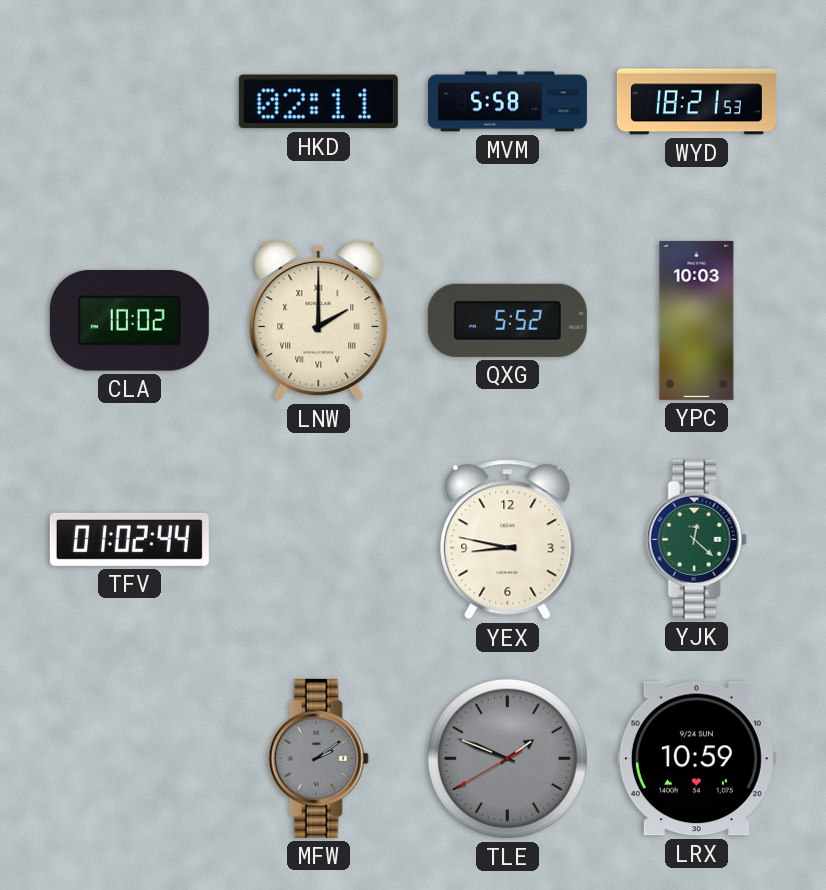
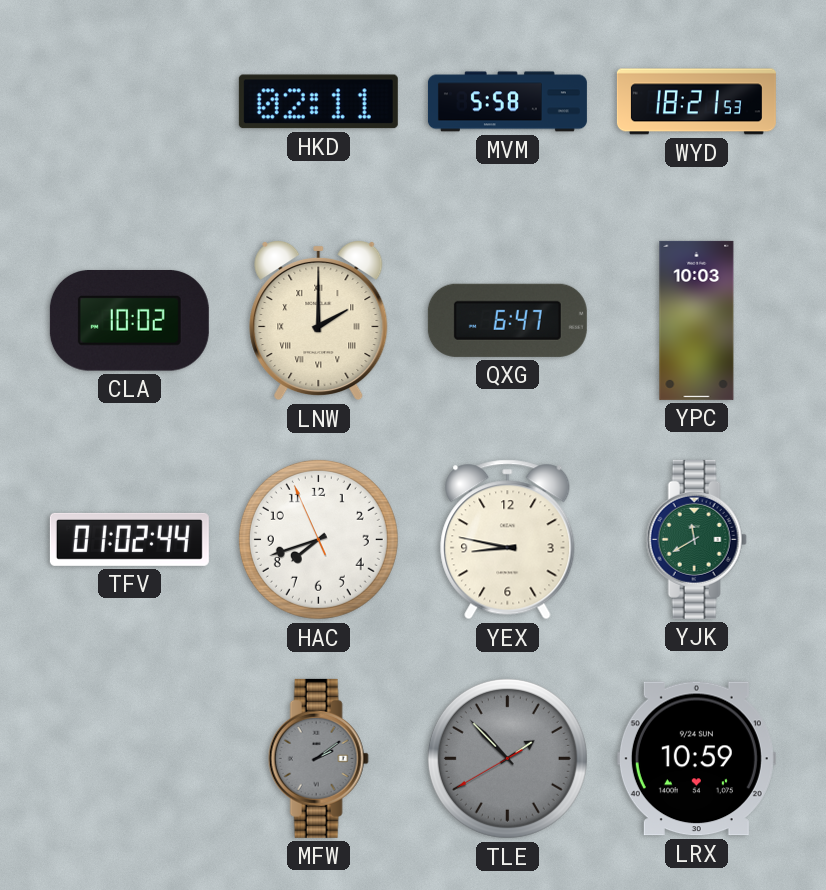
QXG: 5:52 -> 6:47
HAC: none -> 7:41
YJK: 12:22 -> 11:40
TLE: 1:48 -> 1:52
